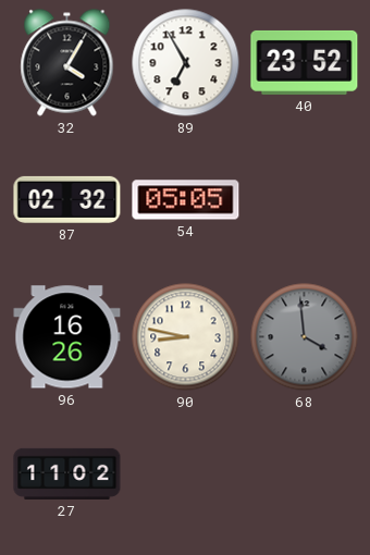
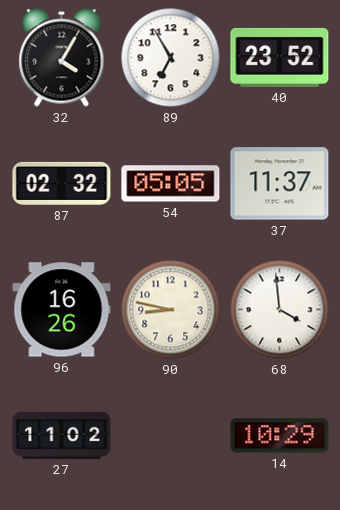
37: none -> 11:37
68 dial: grey -> white
14: none -> 10:29
